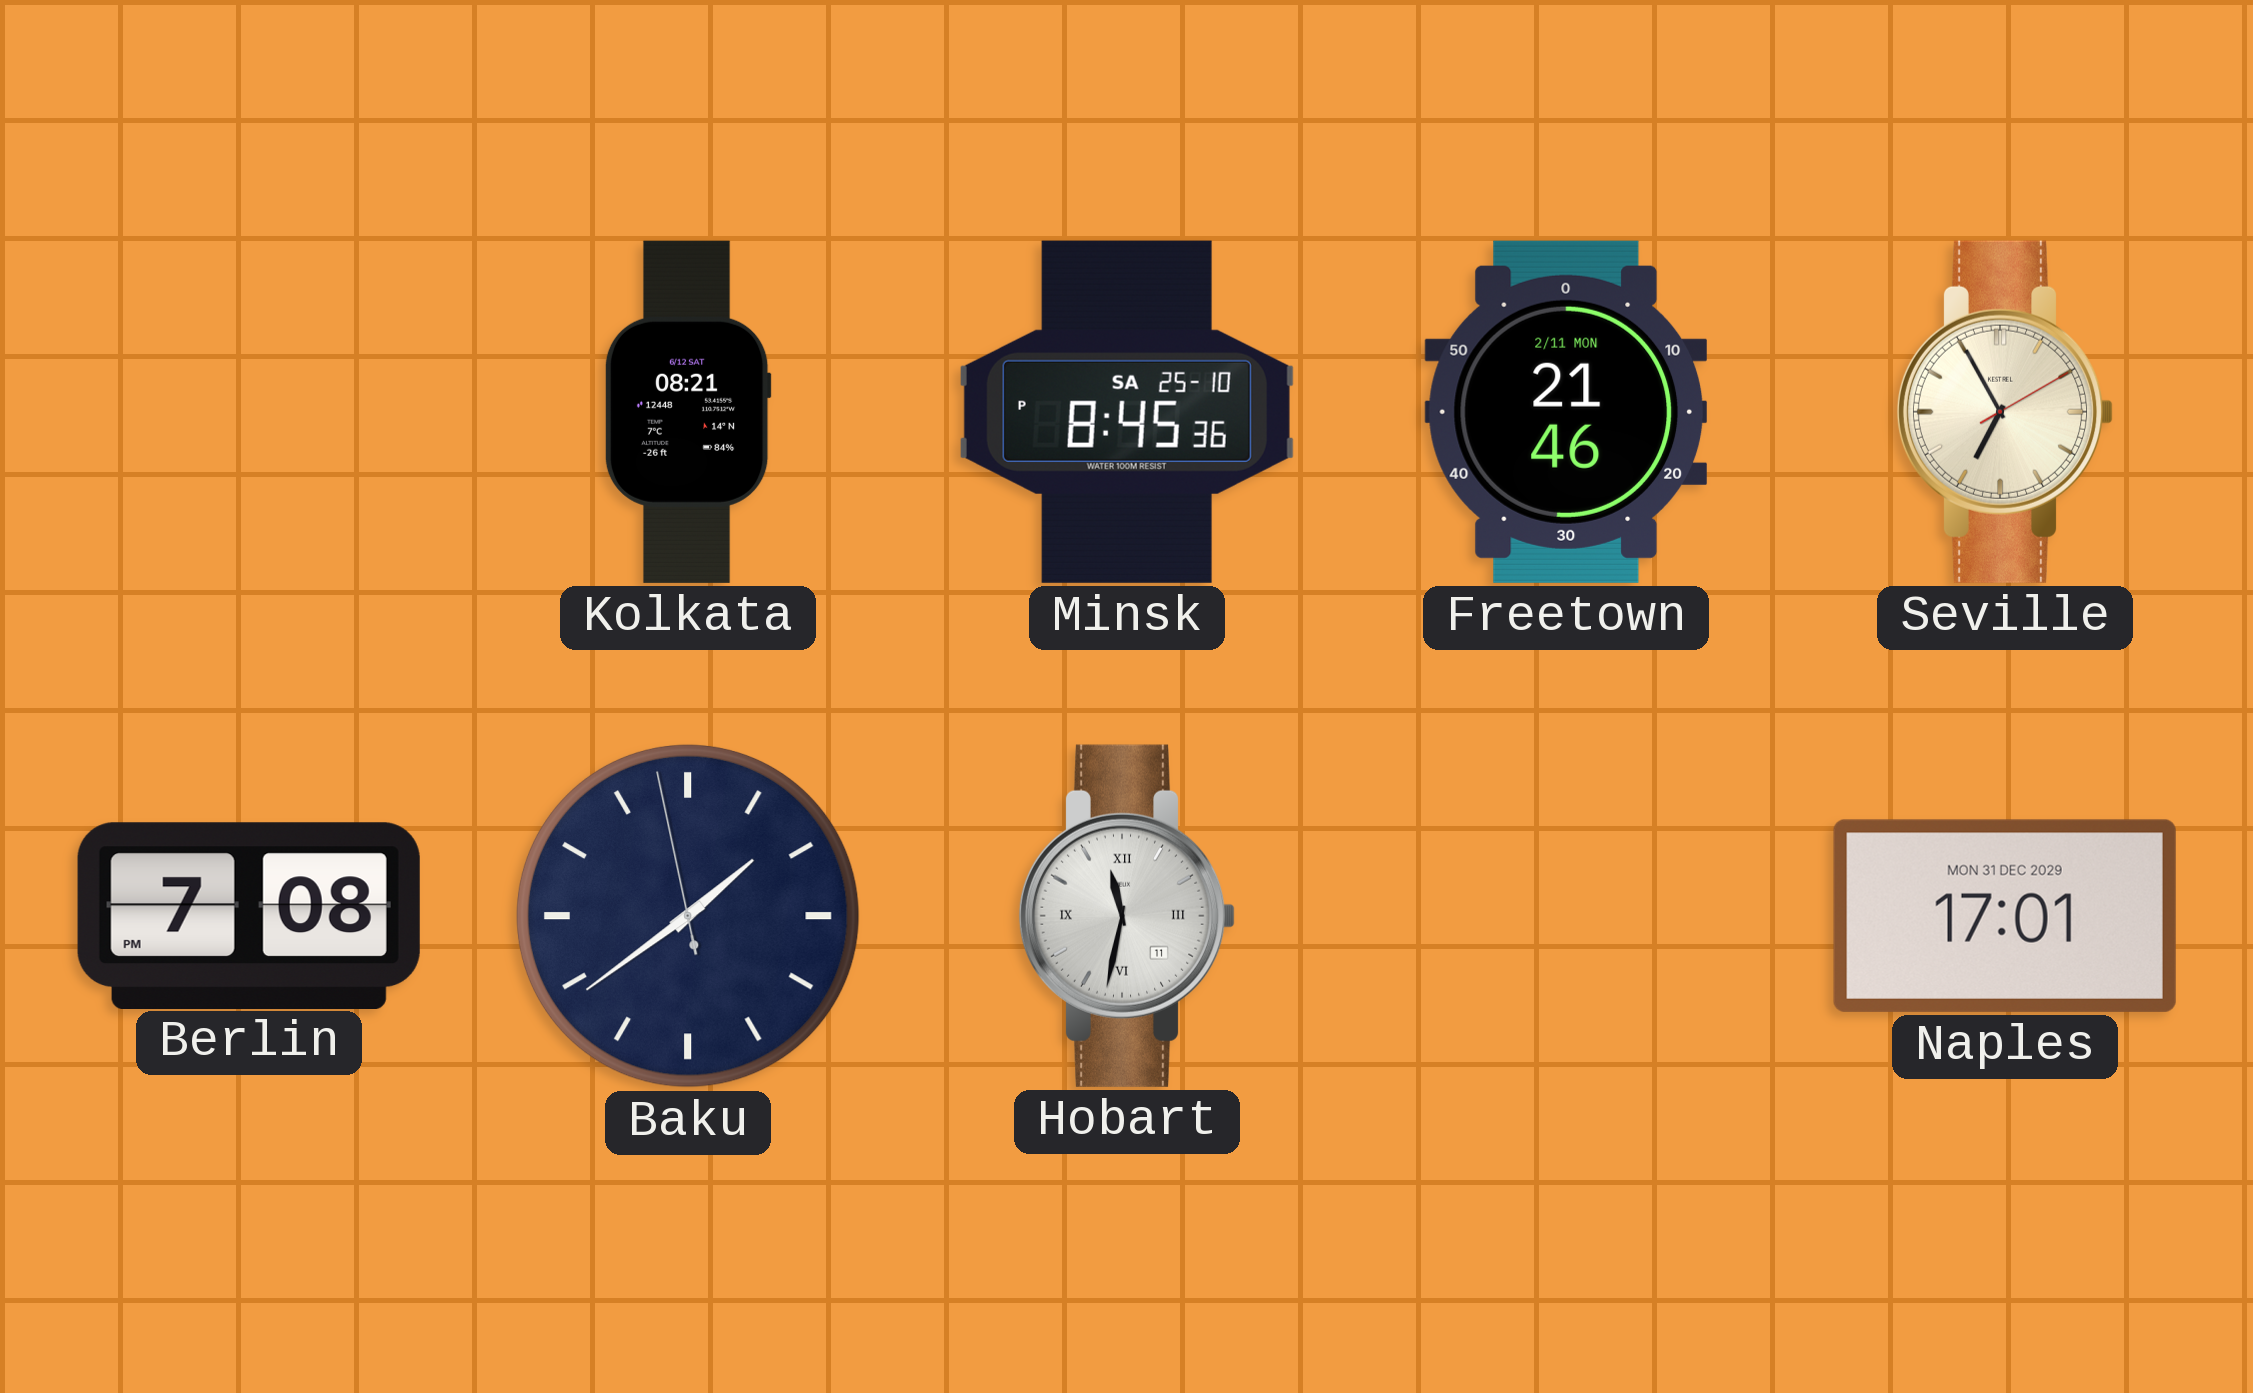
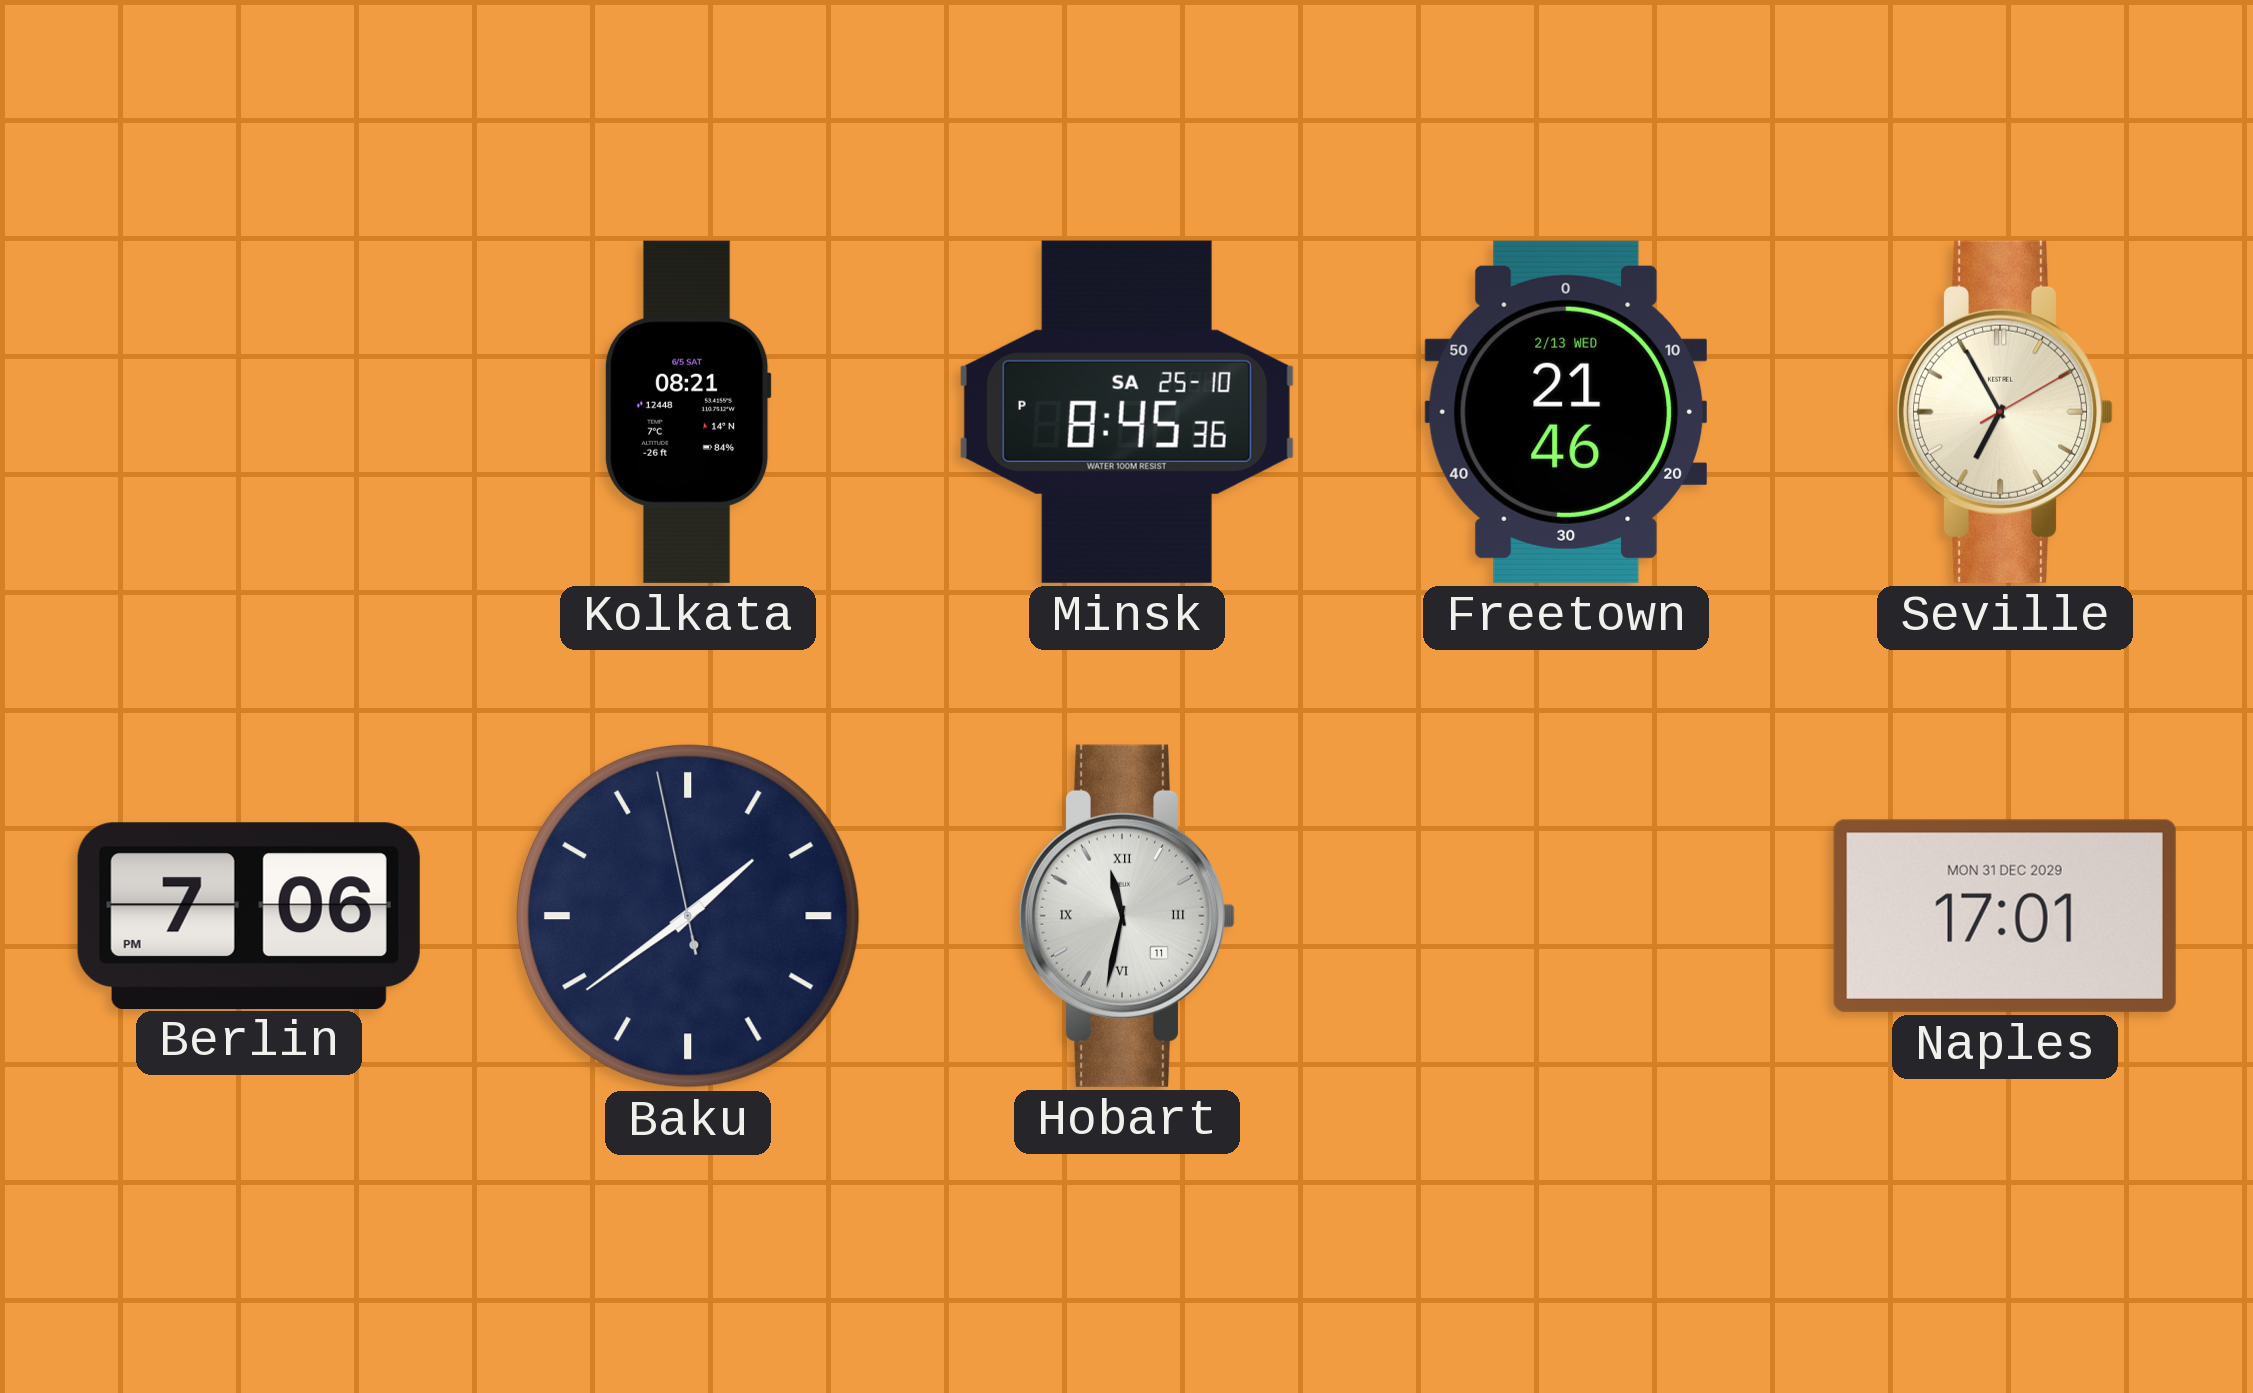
Kolkata date: 6/12 SAT -> 6/5 SAT
Freetown date: 2/11 MON -> 2/13 WED
Berlin: 7:08 -> 7:06
